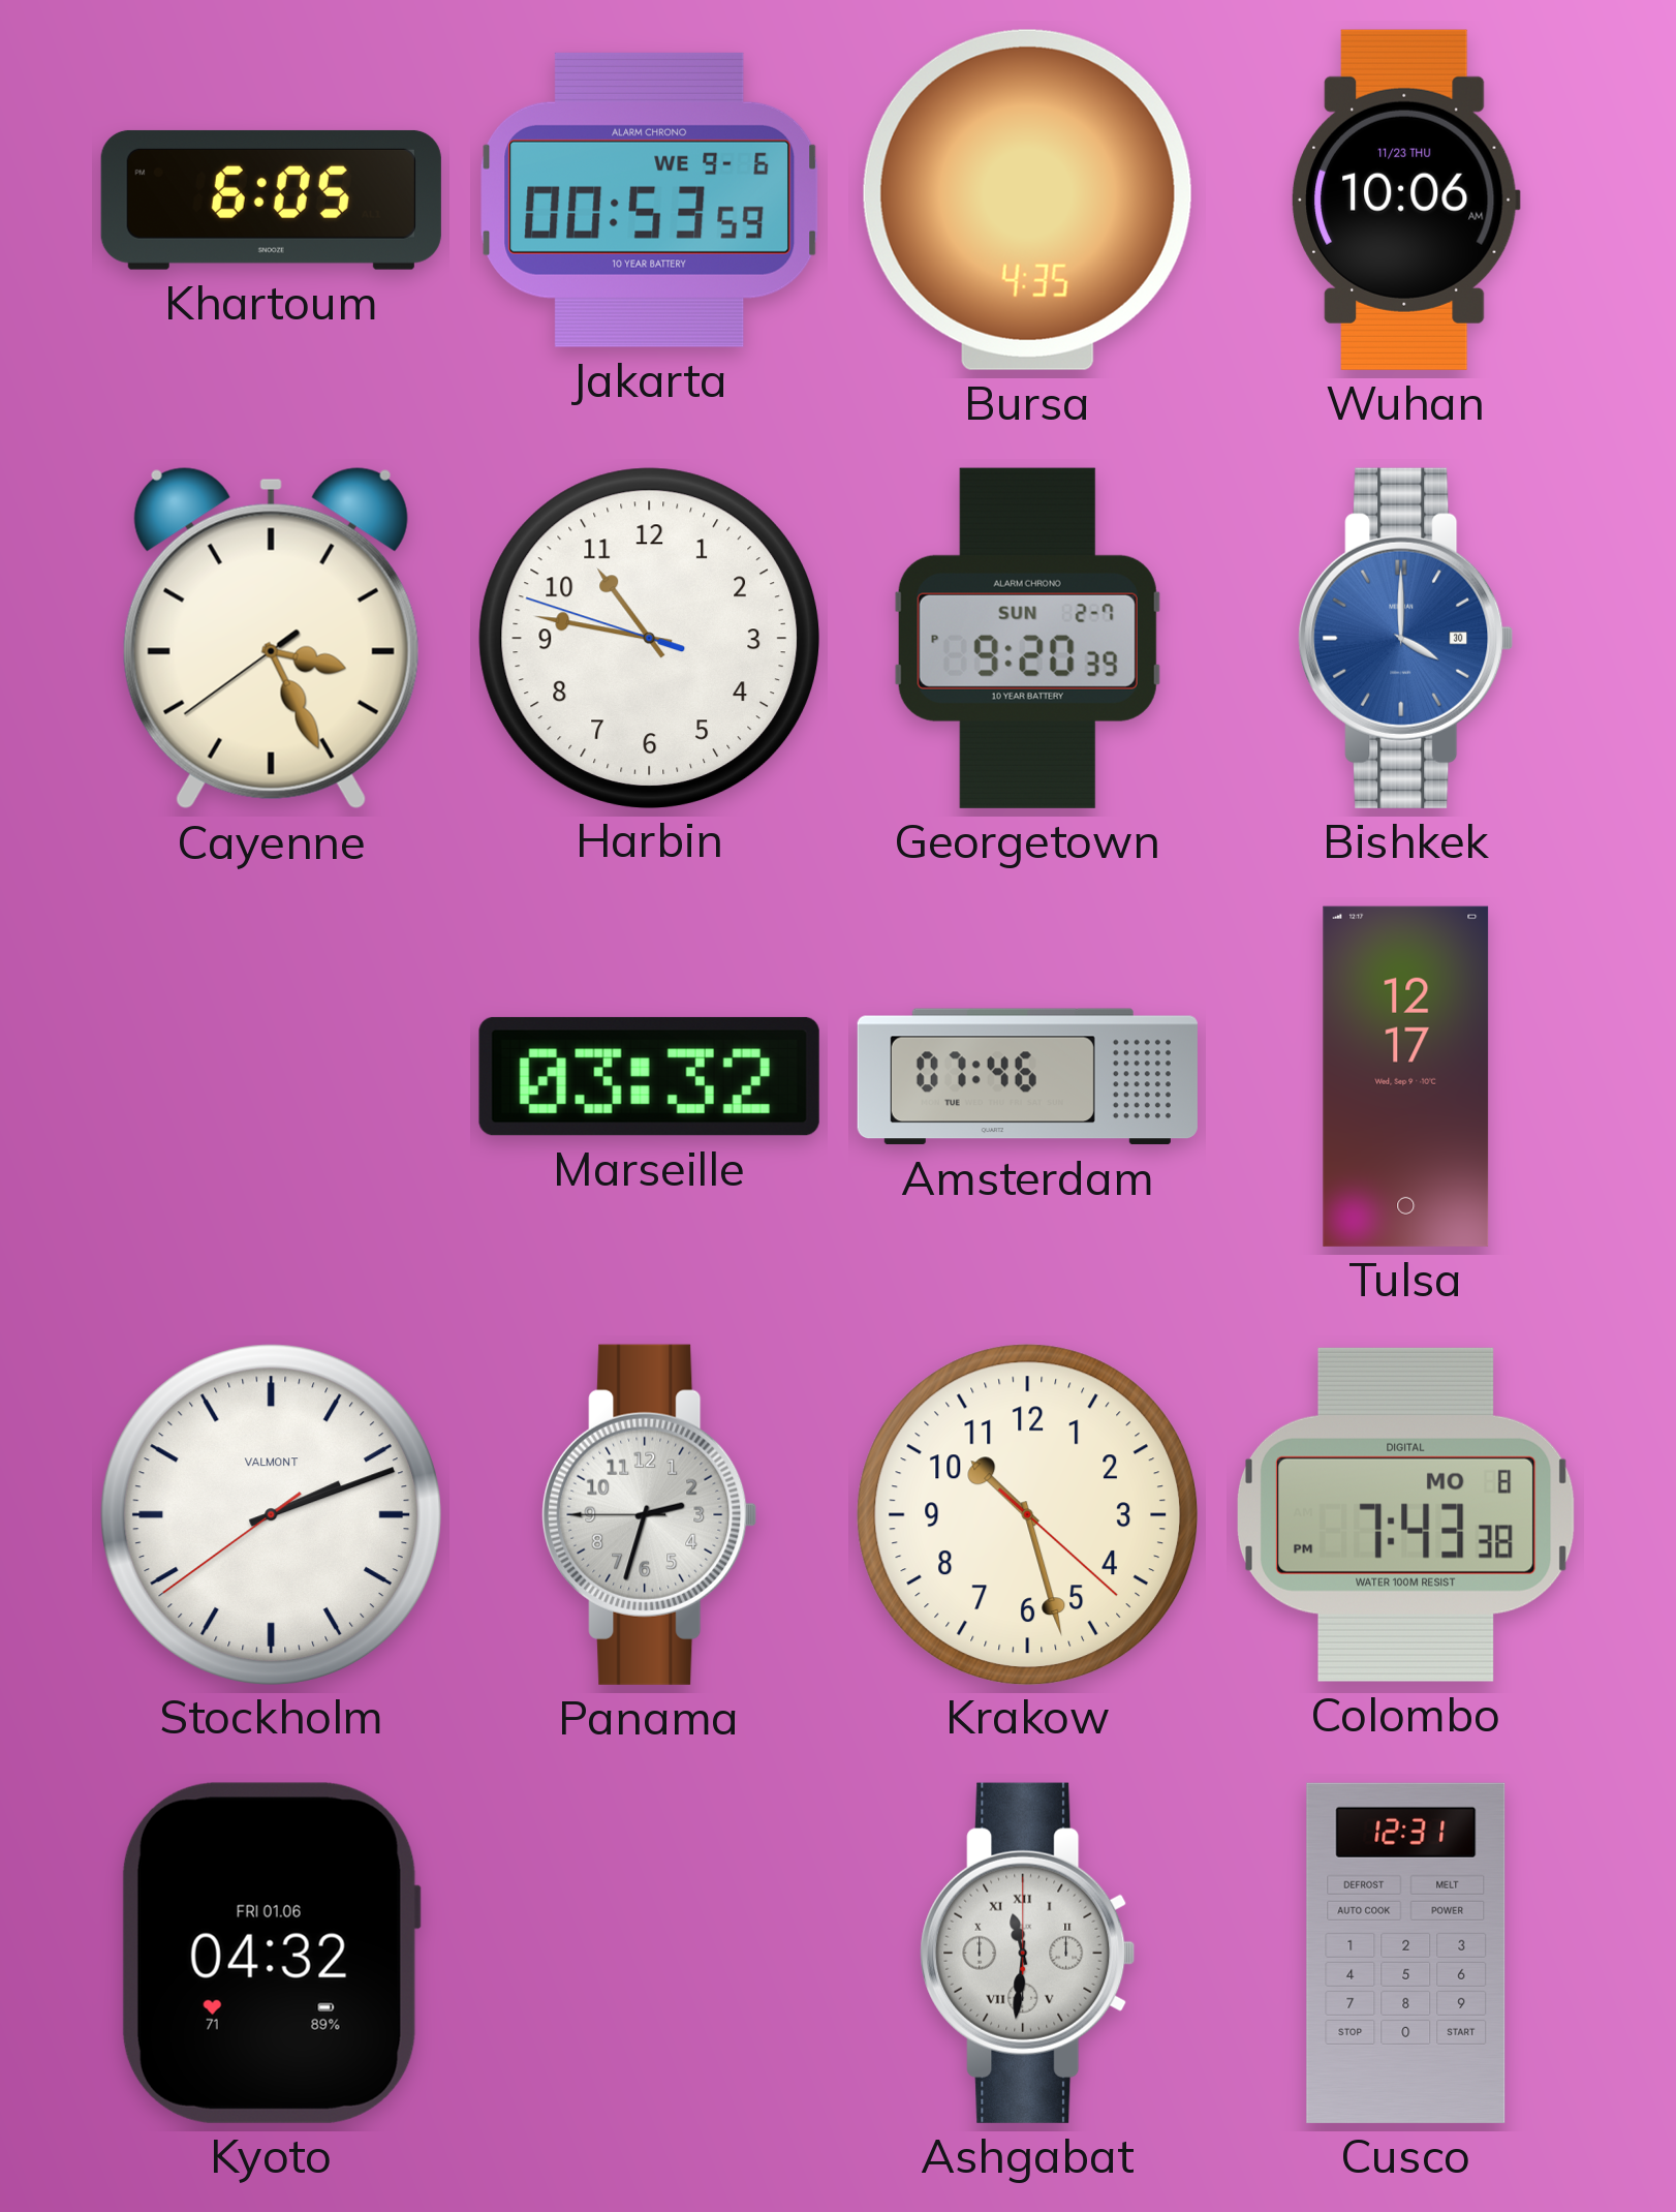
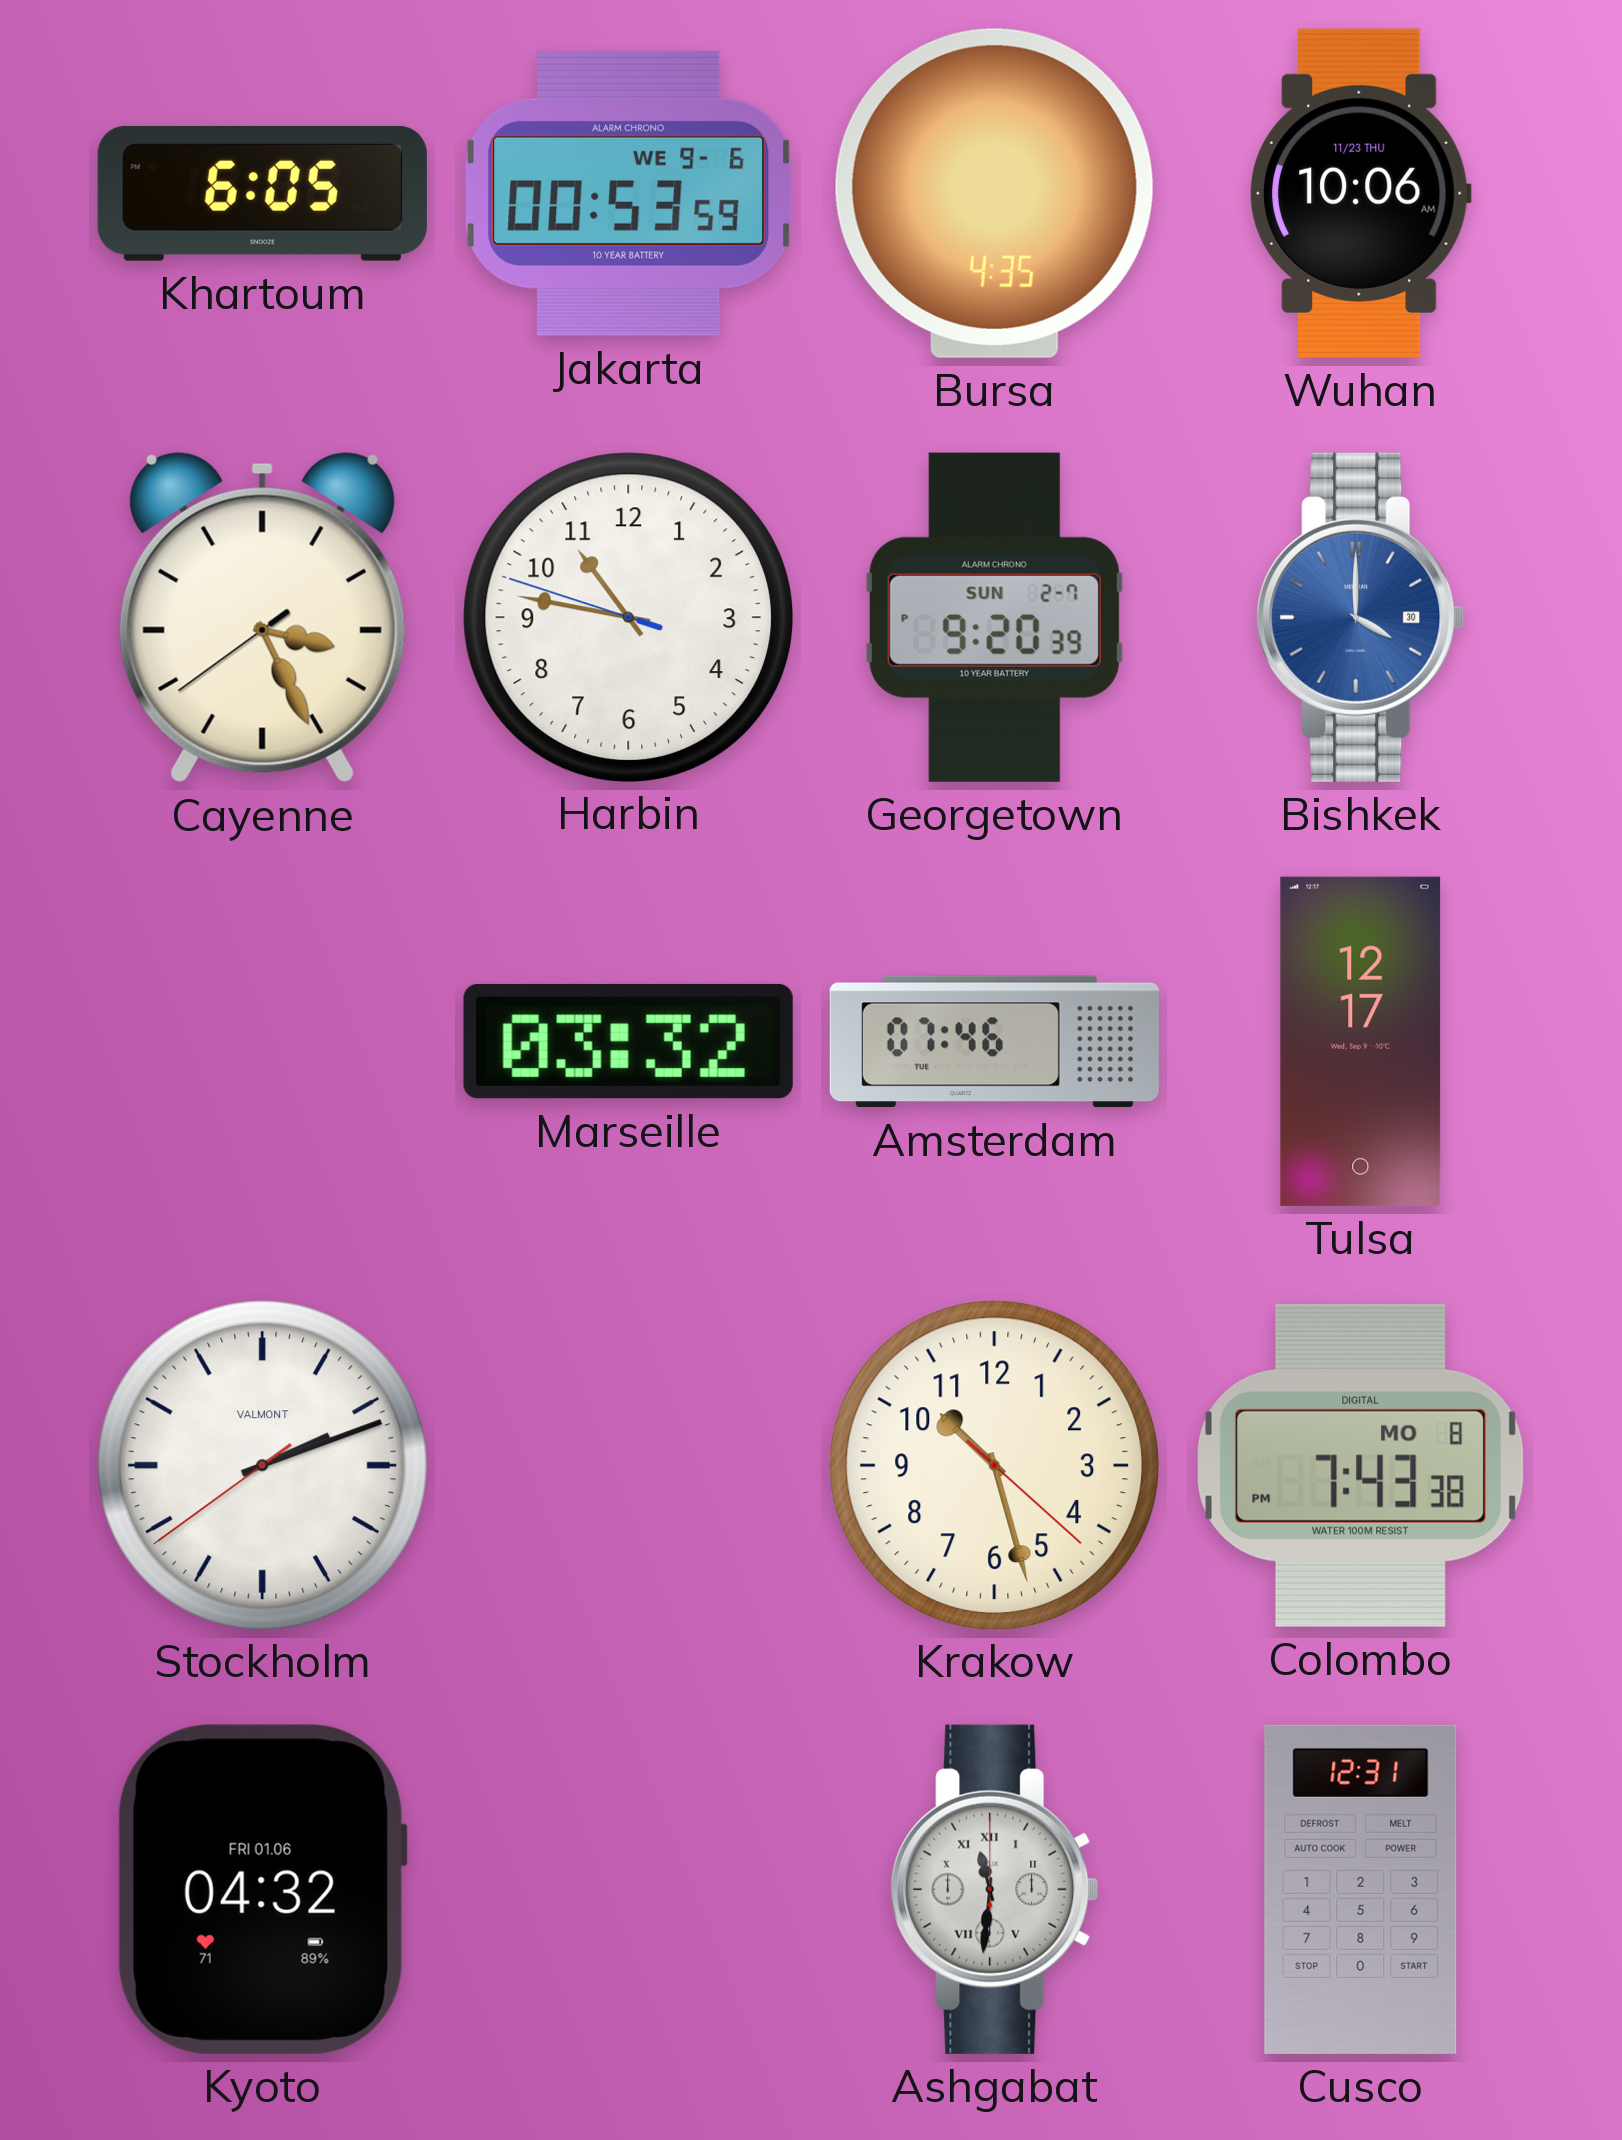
Panama: 2:32 -> none
